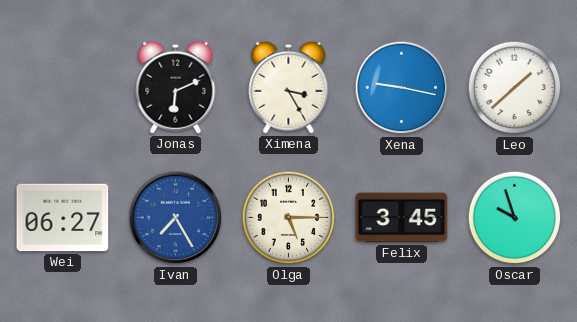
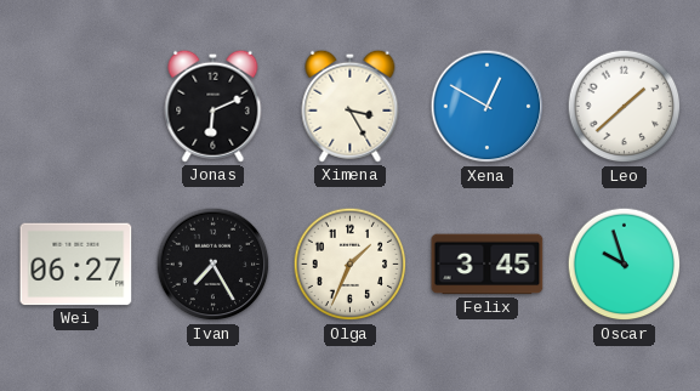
Xena: 9:17 -> 12:50
Ivan dial: blue -> black
Olga: 5:15 -> 1:34
